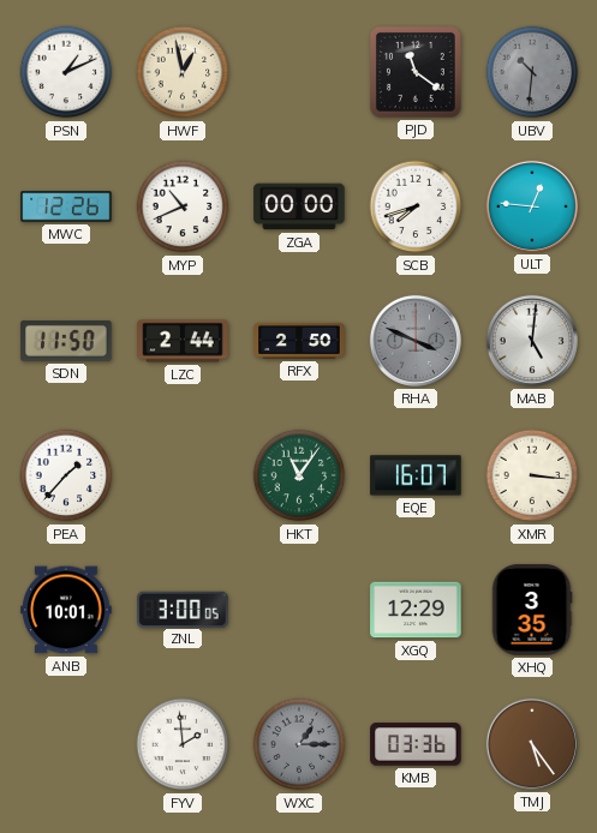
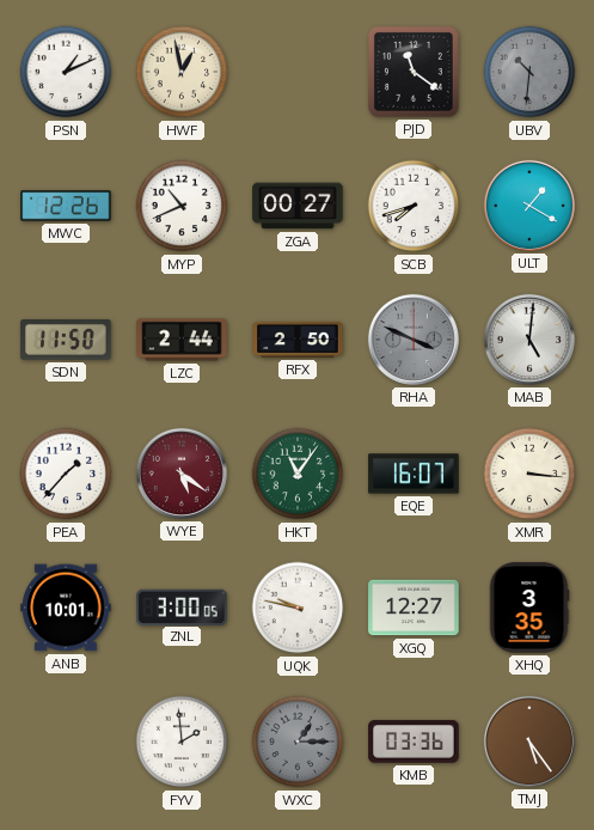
ZGA: 00:00 -> 00:27
ULT: 12:46 -> 1:20
WYE: none -> 5:21
UQK: none -> 9:47
XGQ: 12:29 -> 12:27
